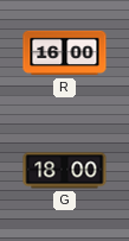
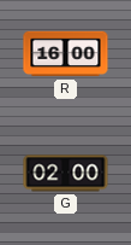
G: 18:00 -> 02:00
